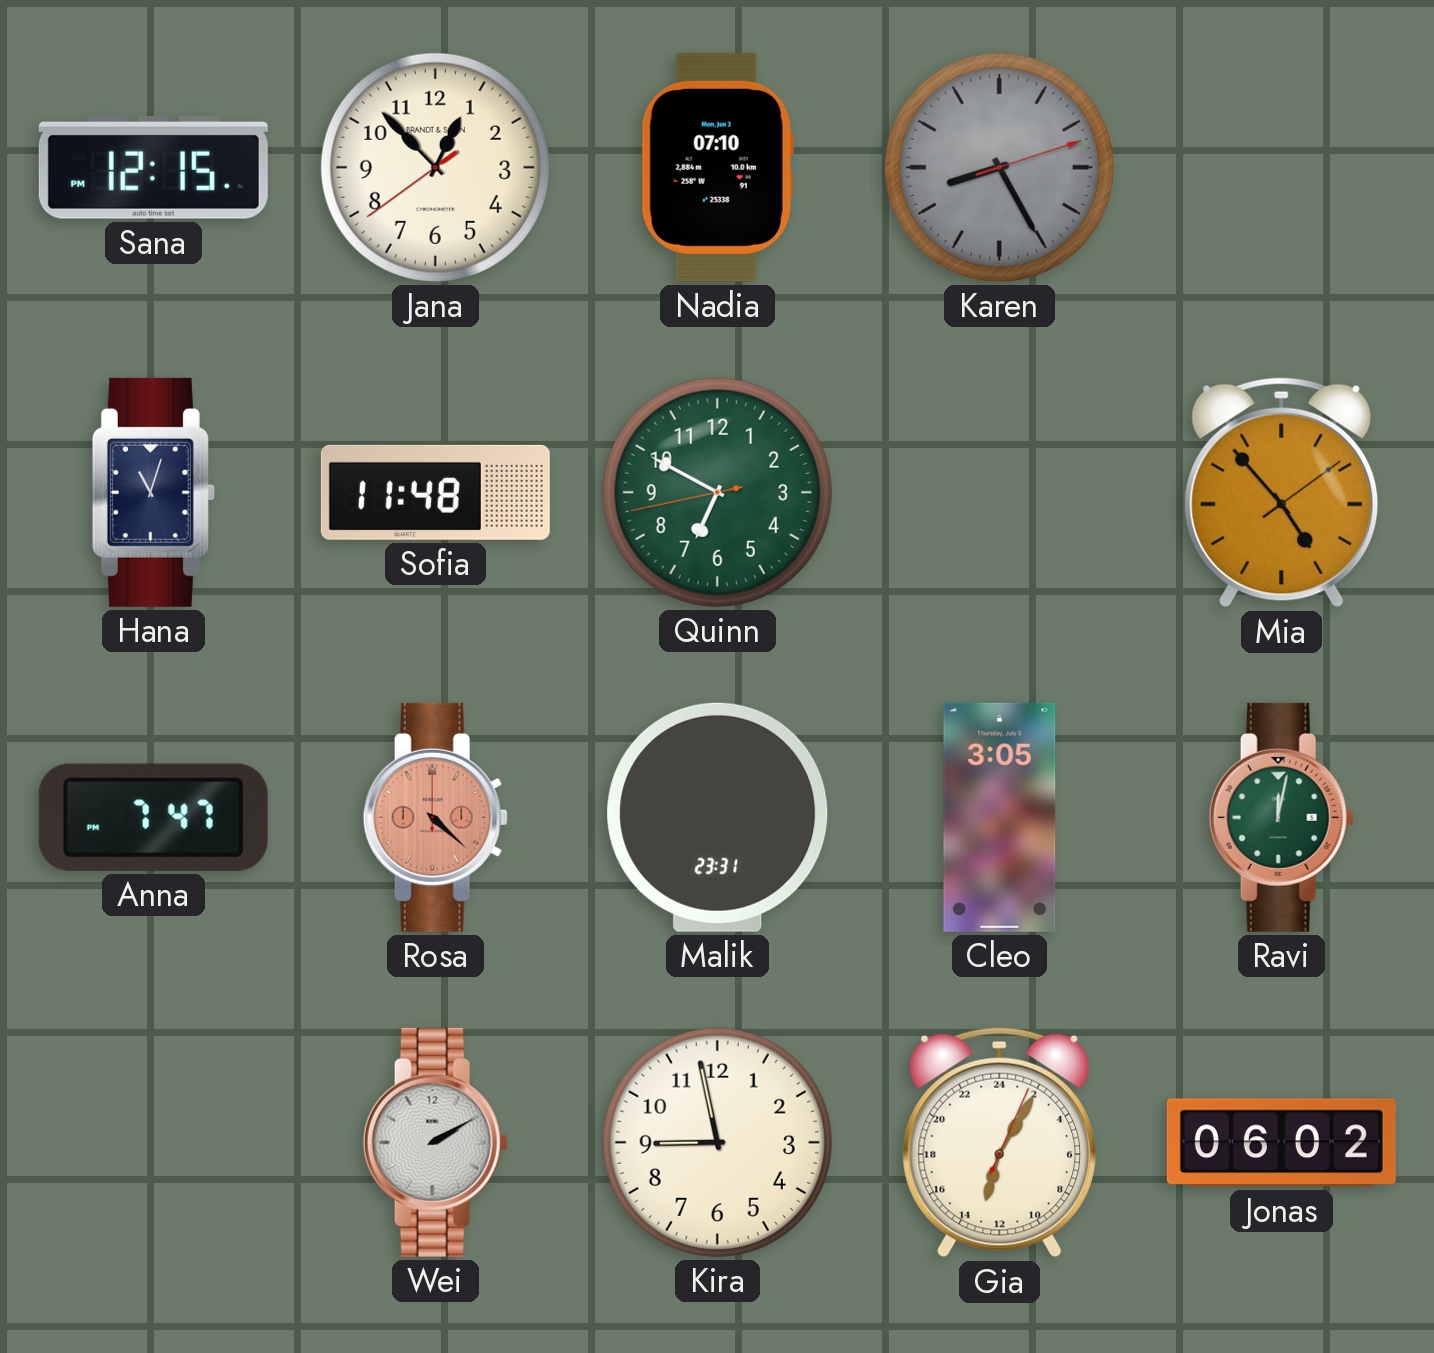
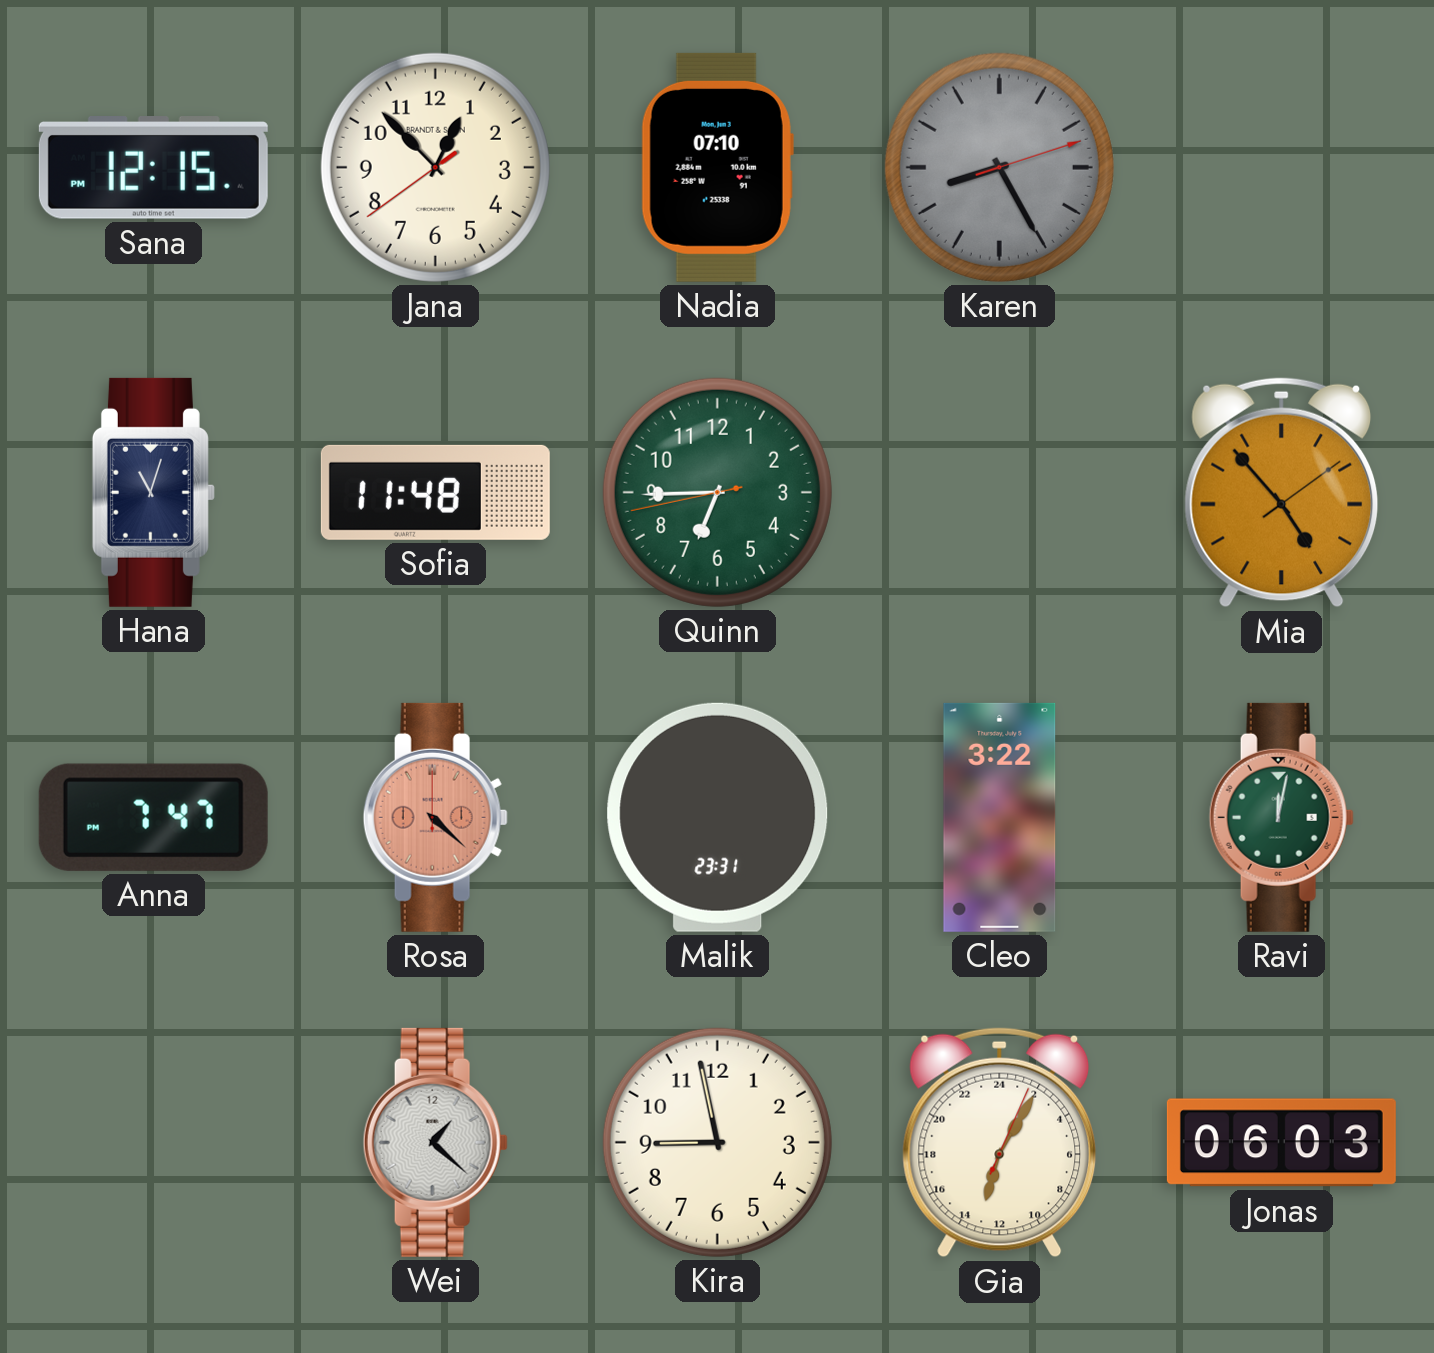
Quinn: 6:49 -> 6:44
Cleo: 3:05 -> 3:22
Wei: 2:10 -> 1:22
Jonas: 06:02 -> 06:03
